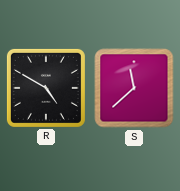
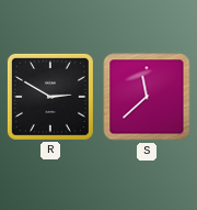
R: 4:50 -> 2:50
